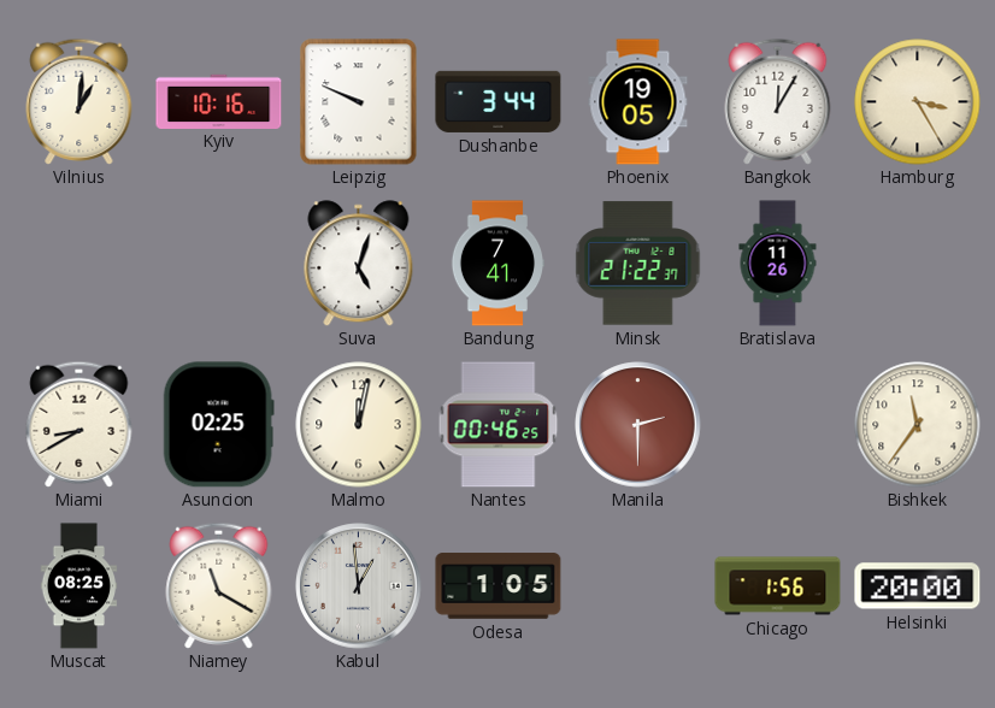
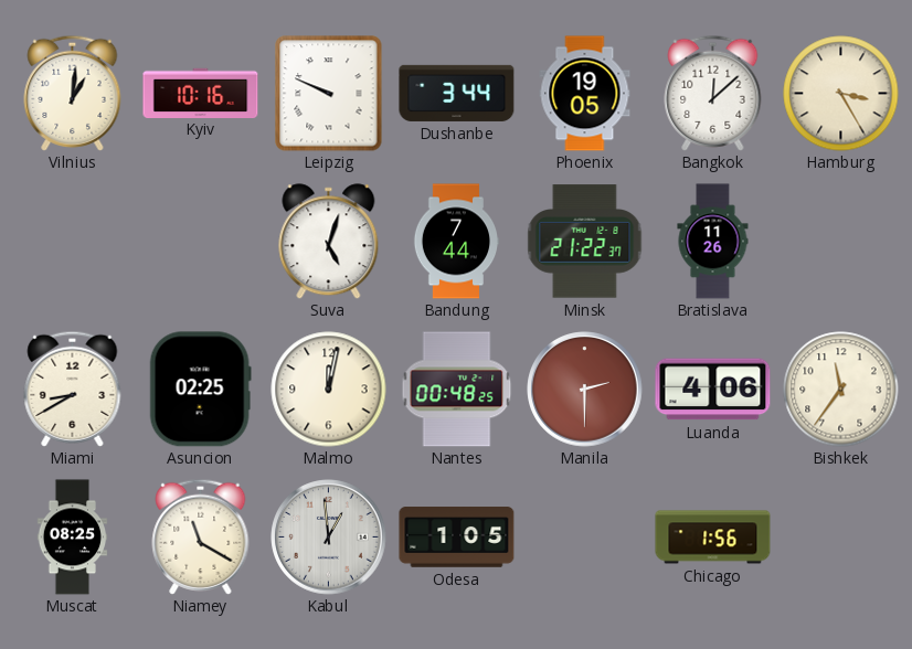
Bangkok: 12:05 -> 12:08
Bandung: 7:41 -> 7:44
Nantes: 00:46 -> 00:48
Luanda: none -> 4:06
Helsinki: 20:00 -> none
